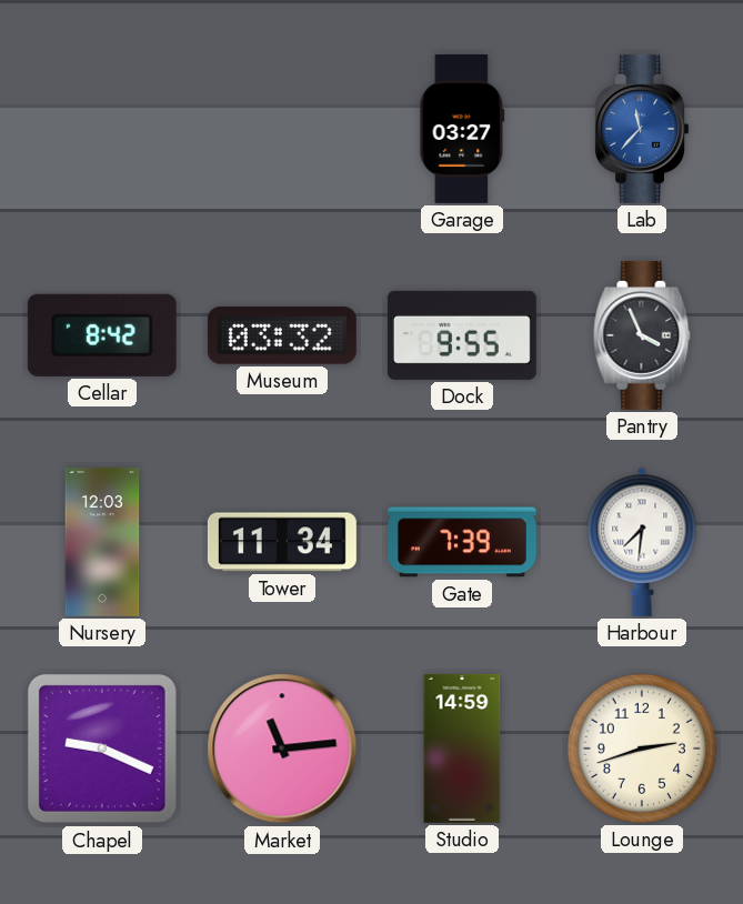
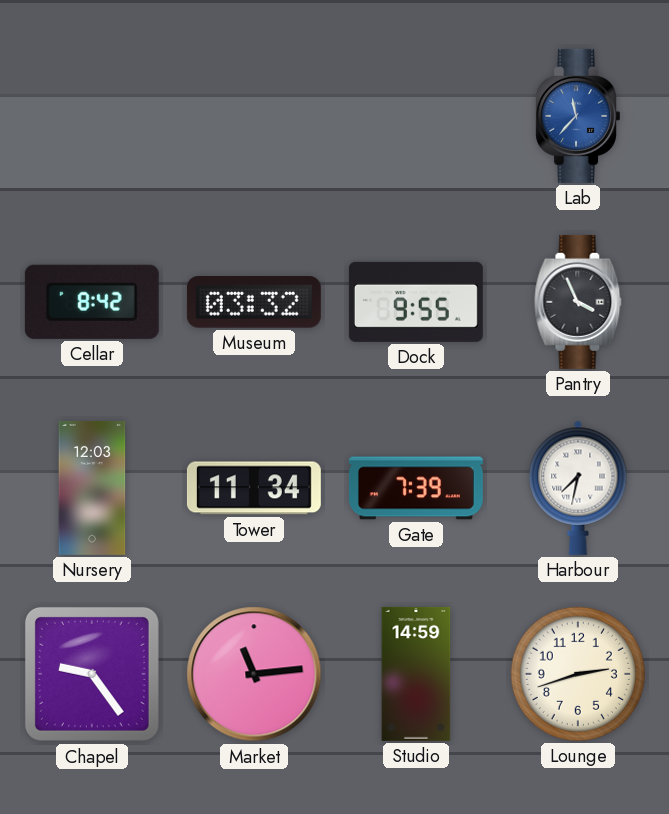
Garage: 03:27 -> none
Harbour: 7:31 -> 7:32
Chapel: 9:19 -> 9:24
